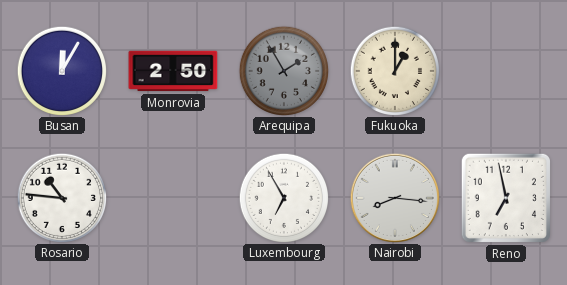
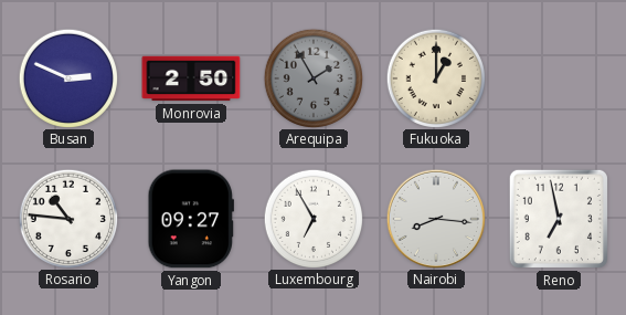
Busan: 12:05 -> 2:49
Yangon: none -> 09:27
